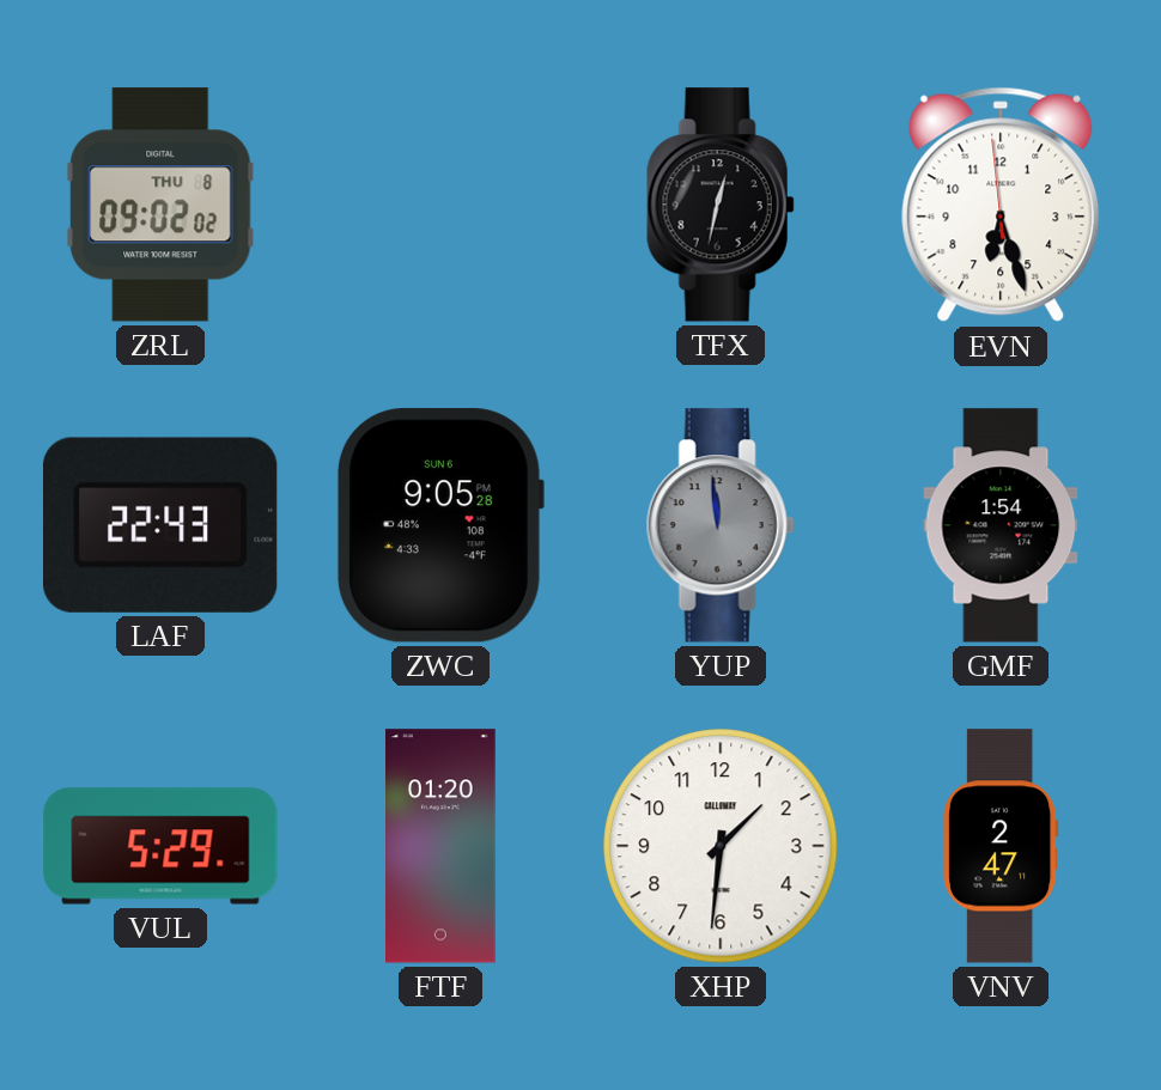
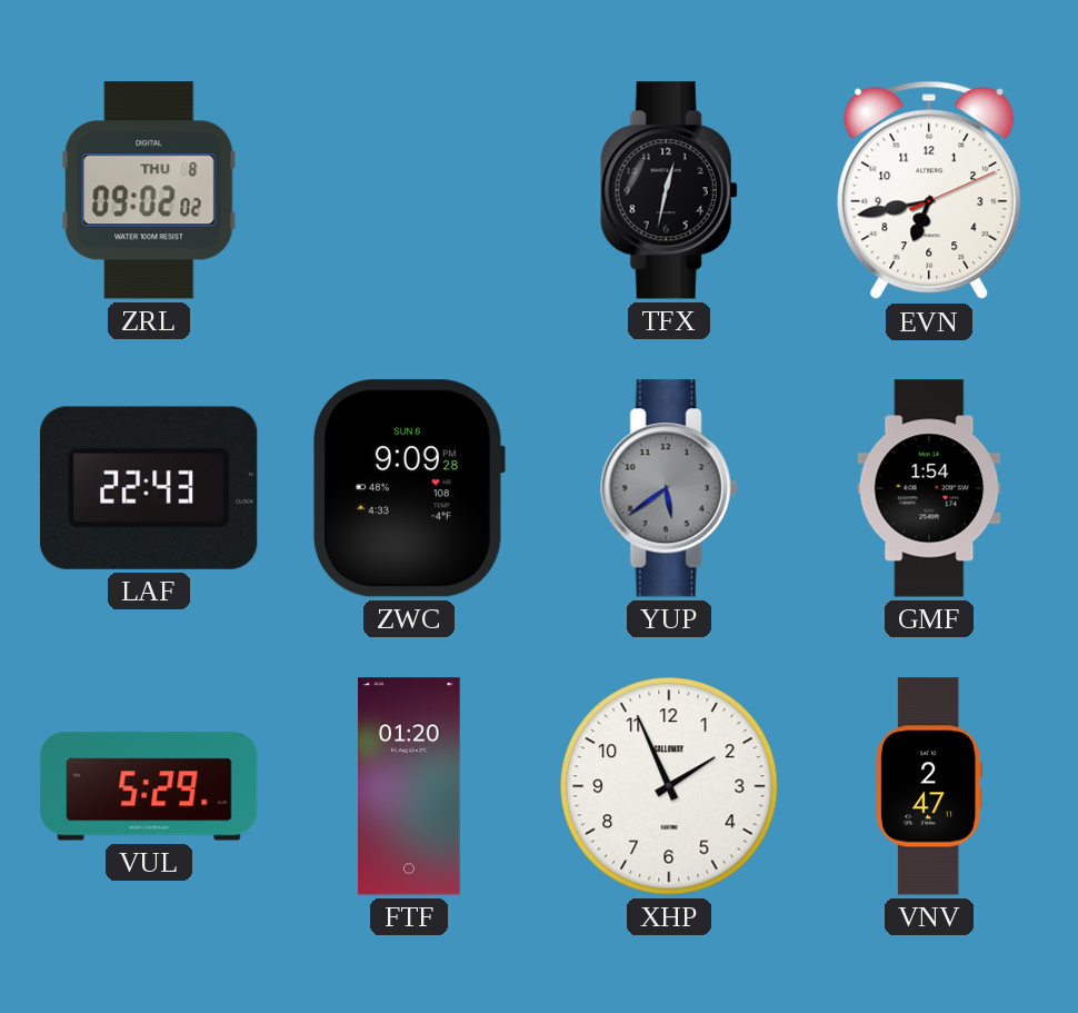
EVN: 6:26 -> 6:43
ZWC: 9:05 -> 9:09
YUP: 11:59 -> 5:39
XHP: 1:31 -> 1:56
